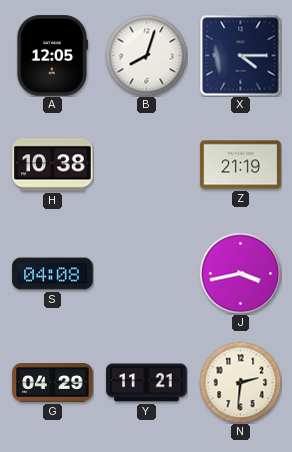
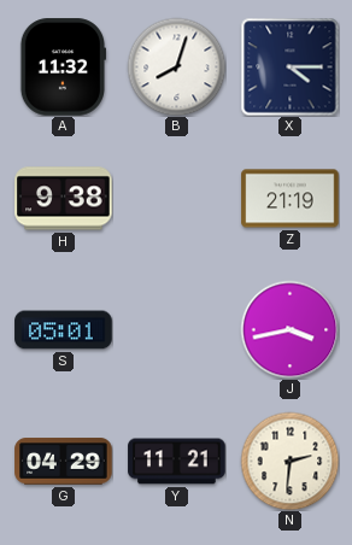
A: 12:05 -> 11:32
H: 10:38 -> 9:38
S: 04:08 -> 05:01
